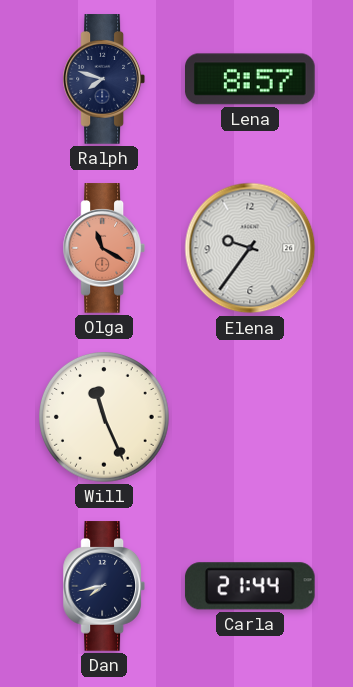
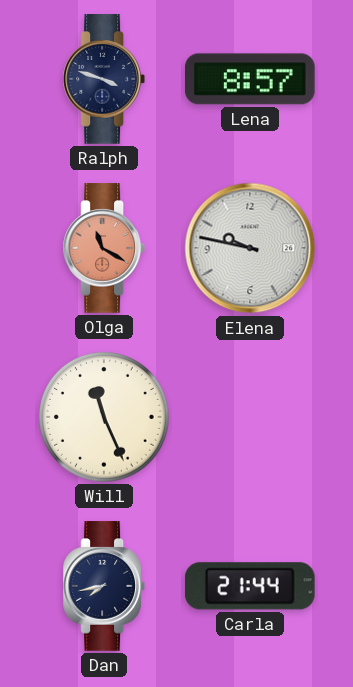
Ralph: 7:48 -> 3:48
Elena: 9:36 -> 9:47
